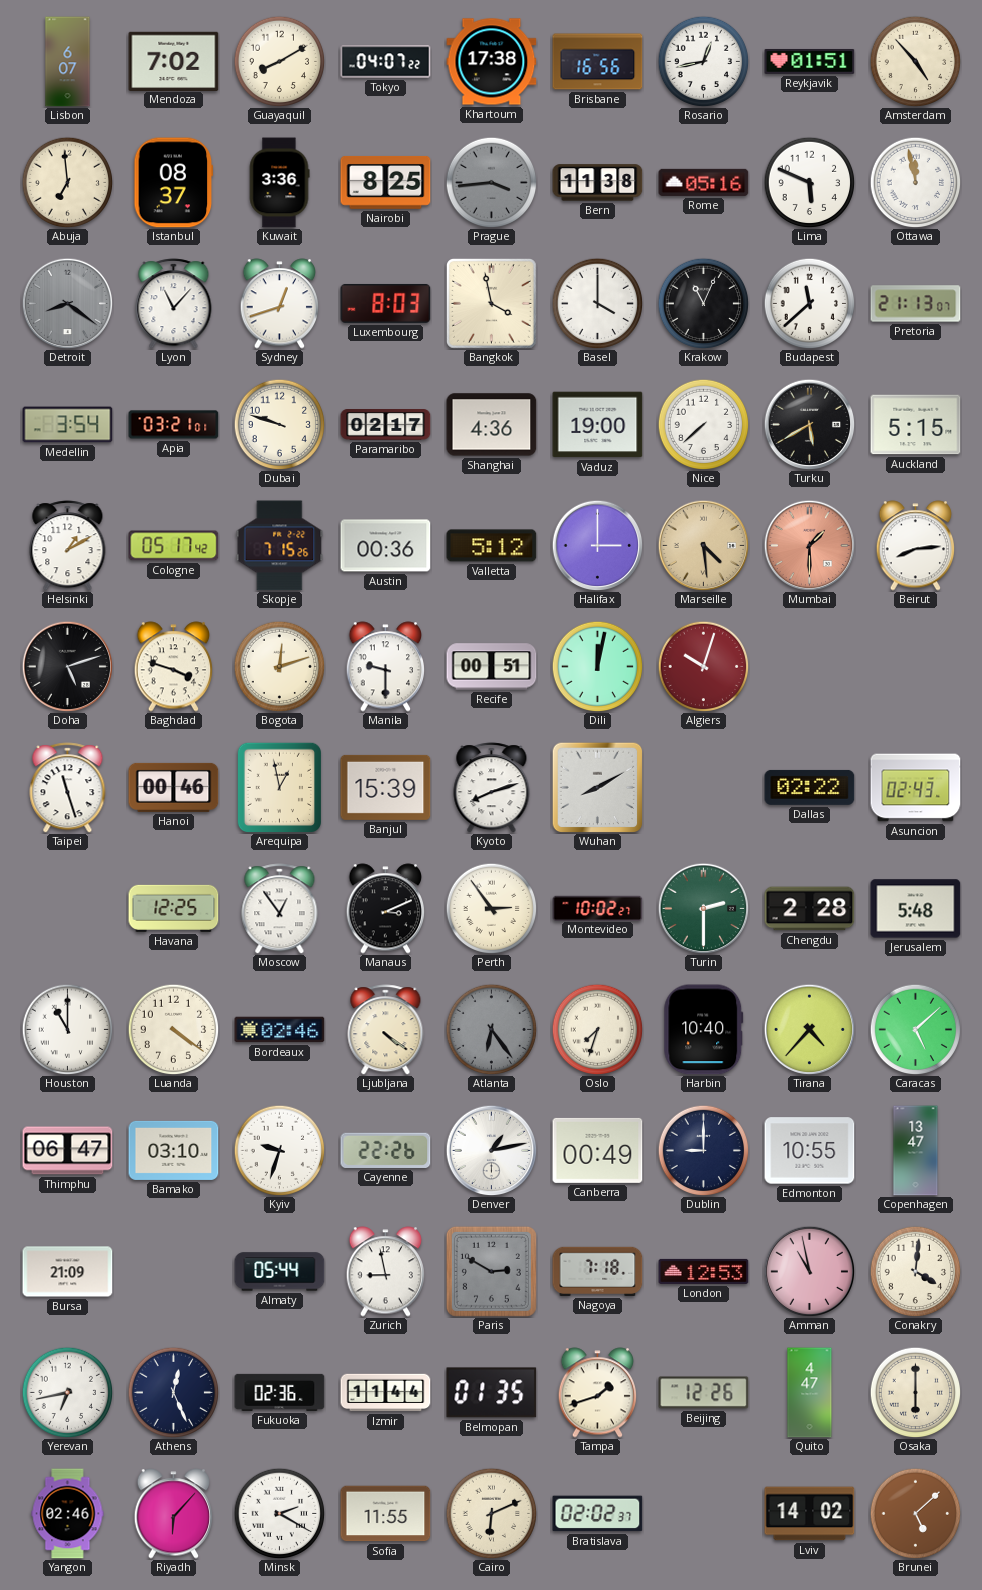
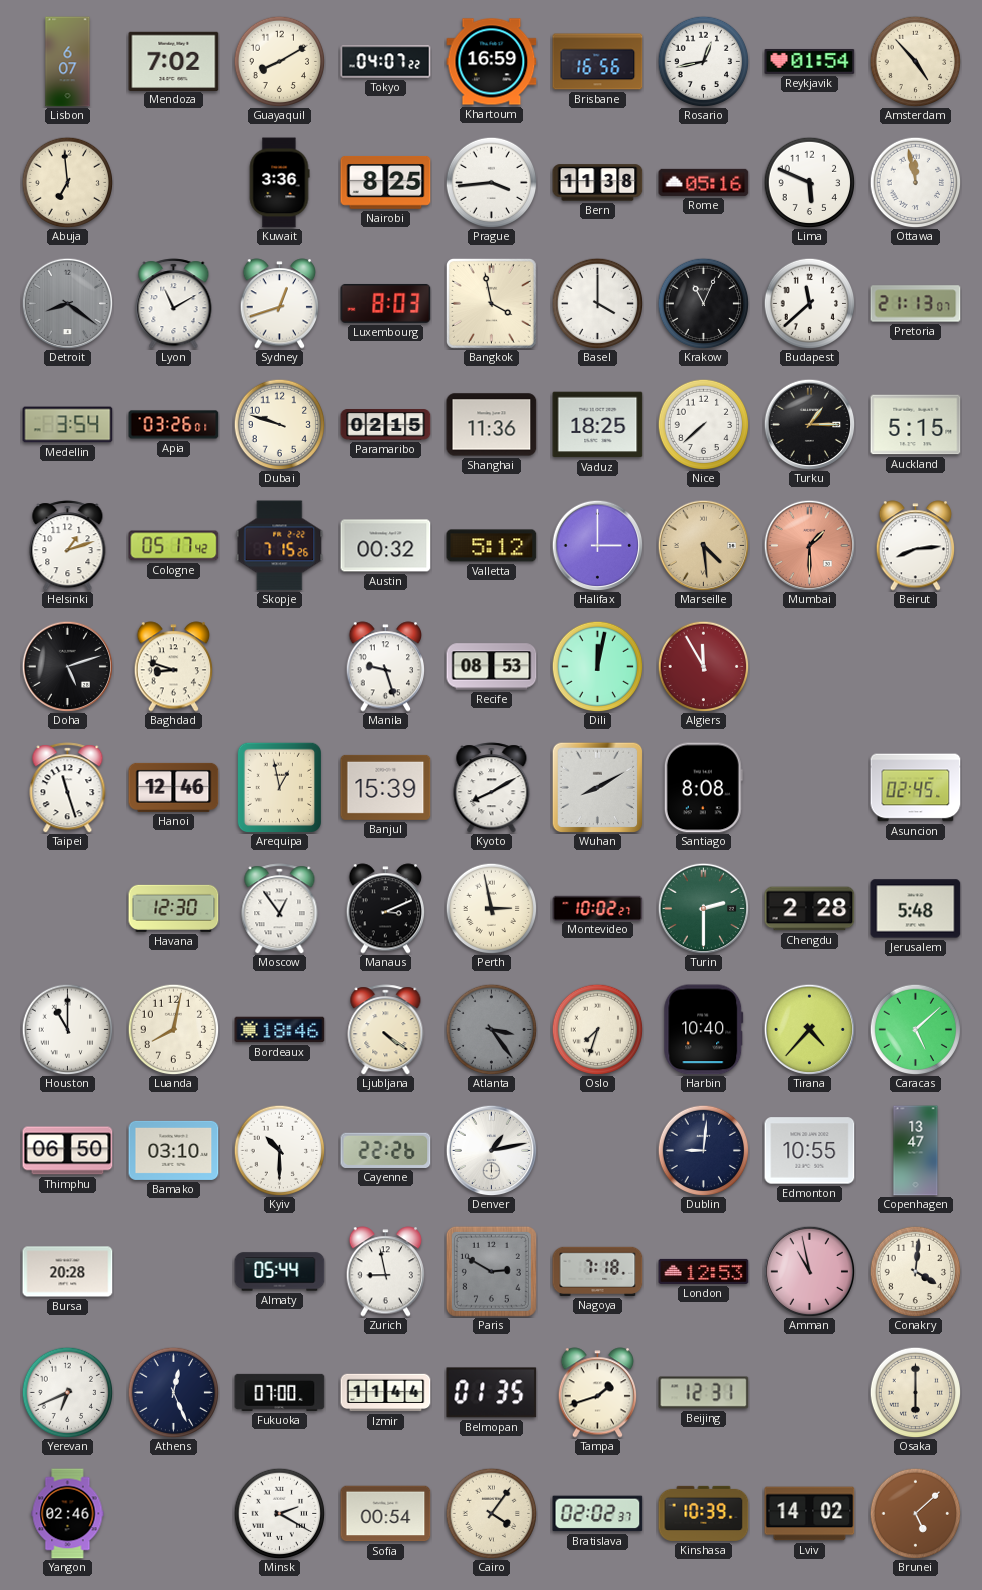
Khartoum: 17:38 -> 16:59
Reykjavik: 01:51 -> 01:54
Istanbul: 08:37 -> none
Prague dial: grey -> white
Lyon: 11:07 -> 11:10
Apia: 03:21 -> 03:26
Paramaribo: 02:17 -> 02:15
Shanghai: 4:36 -> 11:36
Vaduz: 19:00 -> 18:25
Turku: 5:40 -> 1:15
Helsinki: 1:10 -> 1:12
Austin: 00:36 -> 00:32
Baghdad: 3:48 -> 8:48
Bogota: 12:12 -> none
Manila: 9:30 -> 9:27
Recife: 00:51 -> 08:53
Algiers: 10:03 -> 11:55
Hanoi: 00:46 -> 12:46
Kyoto: 8:12 -> 8:10
Santiago: none -> 8:08
Dallas: 02:22 -> none
Asuncion: 02:43 -> 02:45
Havana: 12:25 -> 12:30
Perth: 2:54 -> 2:58
Luanda: 4:21 -> 8:02
Bordeaux: 02:46 -> 18:46
Atlanta: 6:24 -> 3:24
Thimphu: 06:47 -> 06:50
Kyiv: 9:33 -> 10:30
Canberra: 00:49 -> none
Dublin: 9:00 -> 9:01
Bursa: 21:09 -> 20:28
Yerevan: 6:43 -> 6:41
Fukuoka: 02:36 -> 07:00
Beijing: 12:26 -> 12:31
Quito: 4:47 -> none
Riyadh: 6:07 -> none
Sofia: 11:55 -> 00:54
Cairo: 6:11 -> 4:06
Kinshasa: none -> 10:39
